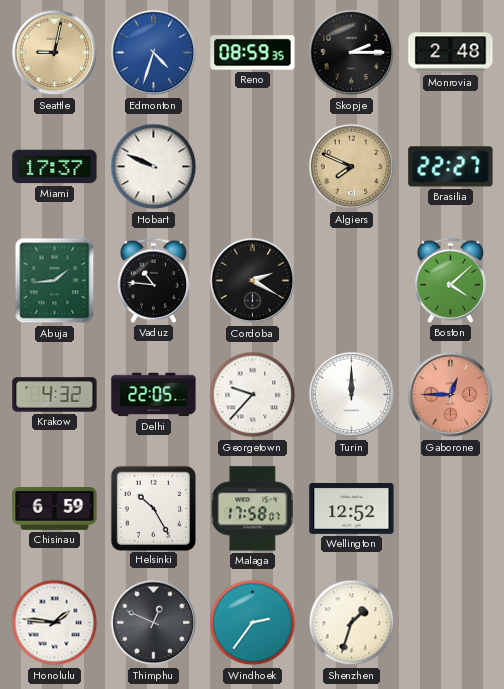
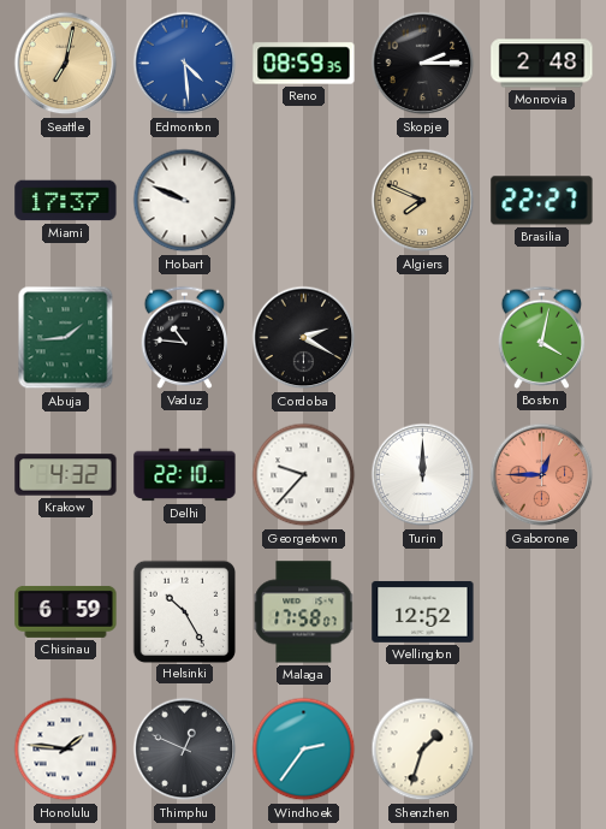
Seattle: 9:02 -> 7:02
Edmonton: 4:33 -> 4:29
Boston: 4:08 -> 4:02
Delhi: 22:05 -> 22:10
